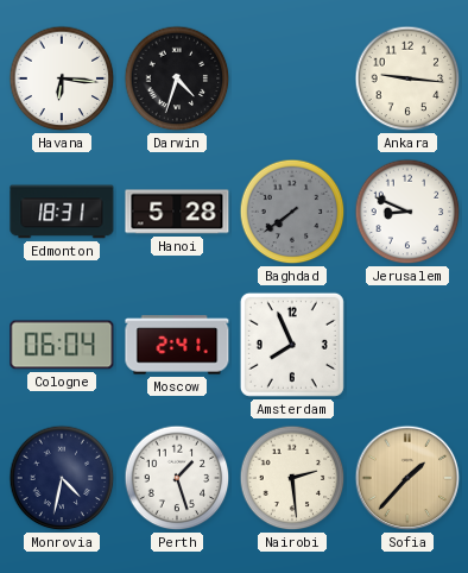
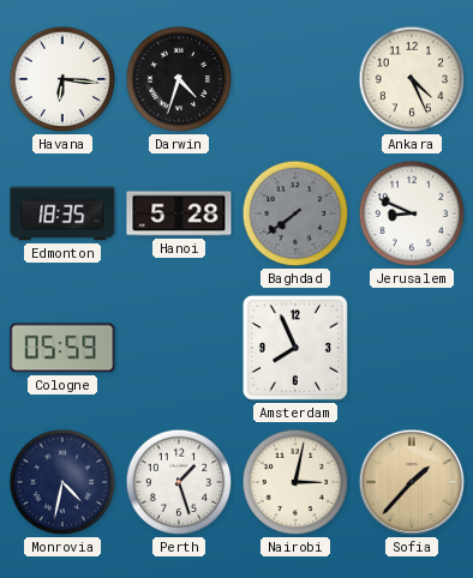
Ankara: 9:16 -> 4:26
Edmonton: 18:31 -> 18:35
Cologne: 06:04 -> 05:59
Moscow: 2:41 -> none
Nairobi: 2:29 -> 3:02
